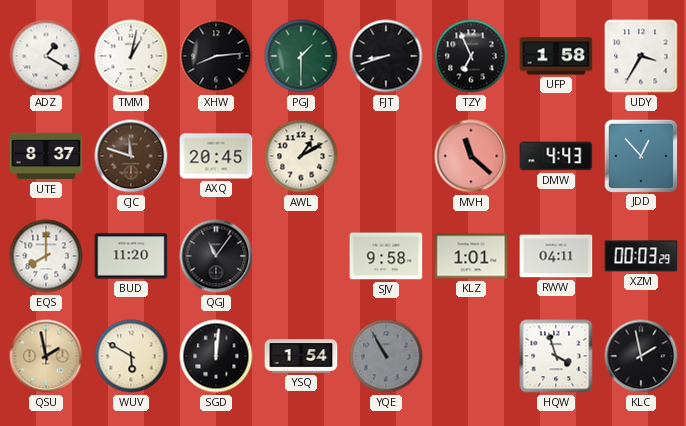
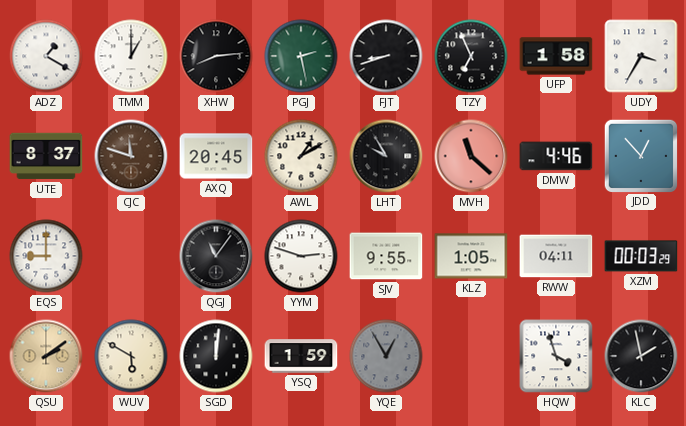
TMM: 1:02 -> 1:00
PGJ: 1:30 -> 2:28
LHT: none -> 9:55
DMW: 4:43 -> 4:46
EQS: 8:00 -> 9:00
BUD: 11:20 -> none
YYM: none -> 2:48
SJV: 9:58 -> 9:55
KLZ: 1:01 -> 1:05
QSU: 1:58 -> 2:09
YSQ: 1:54 -> 1:59
YQE: 10:55 -> 12:55
